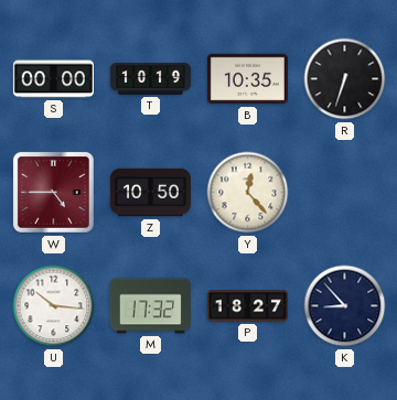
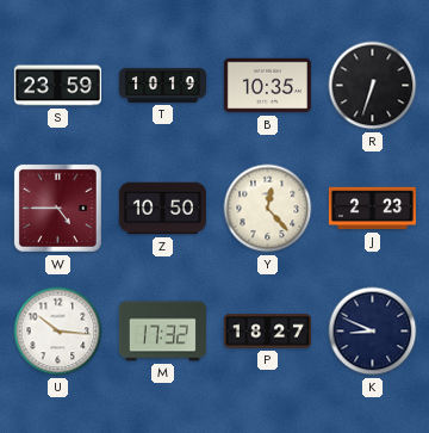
S: 00:00 -> 23:59
J: none -> 2:23
K: 8:53 -> 8:49
